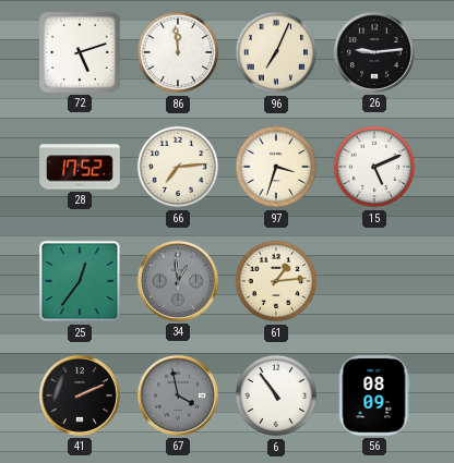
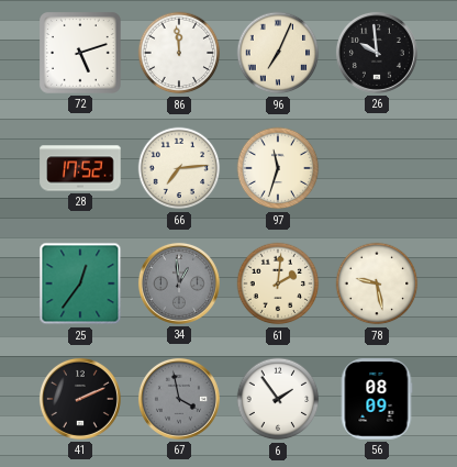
26: 9:14 -> 9:59
97: 3:33 -> 11:33
15: 5:11 -> none
61: 1:14 -> 2:01
78: none -> 9:28
6: 10:54 -> 1:54
